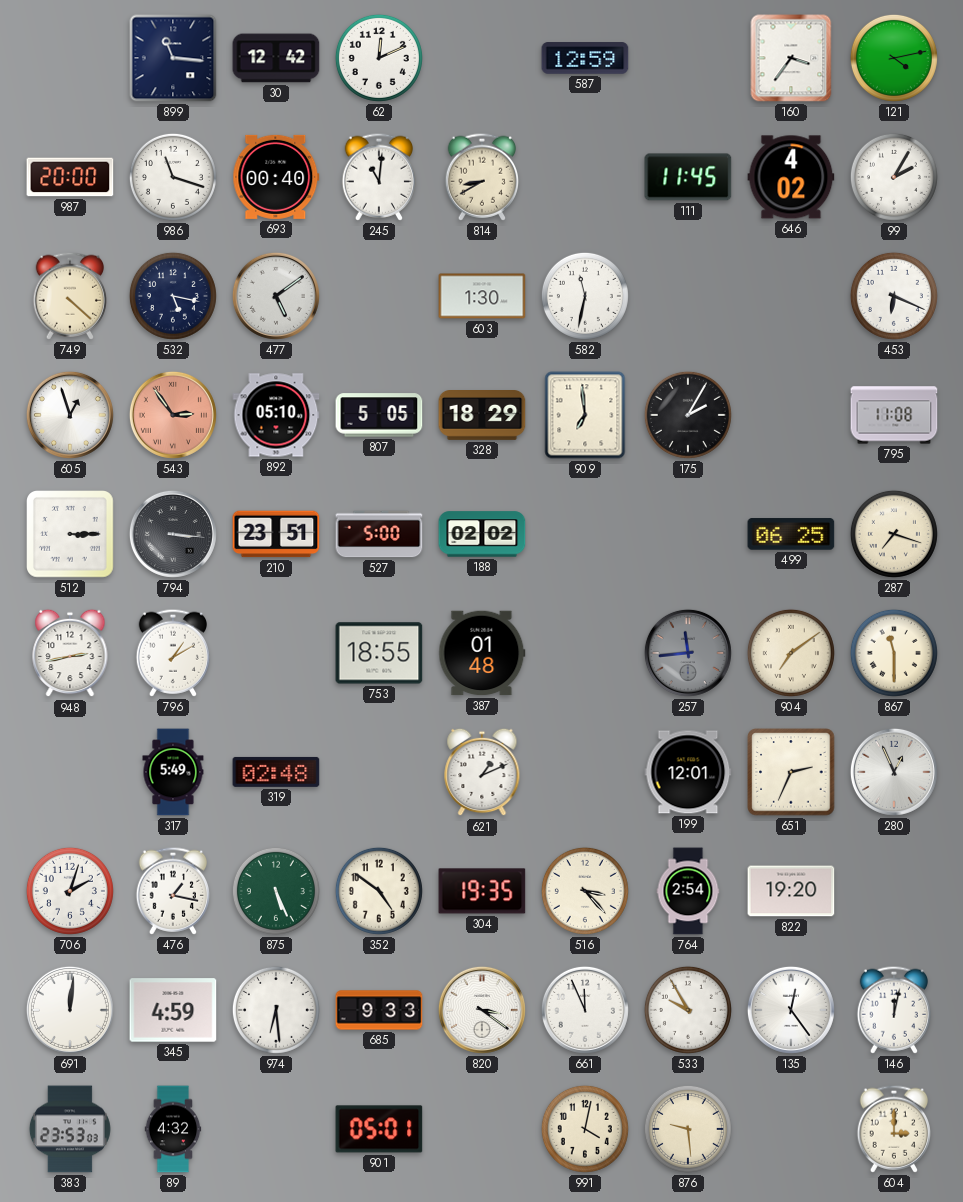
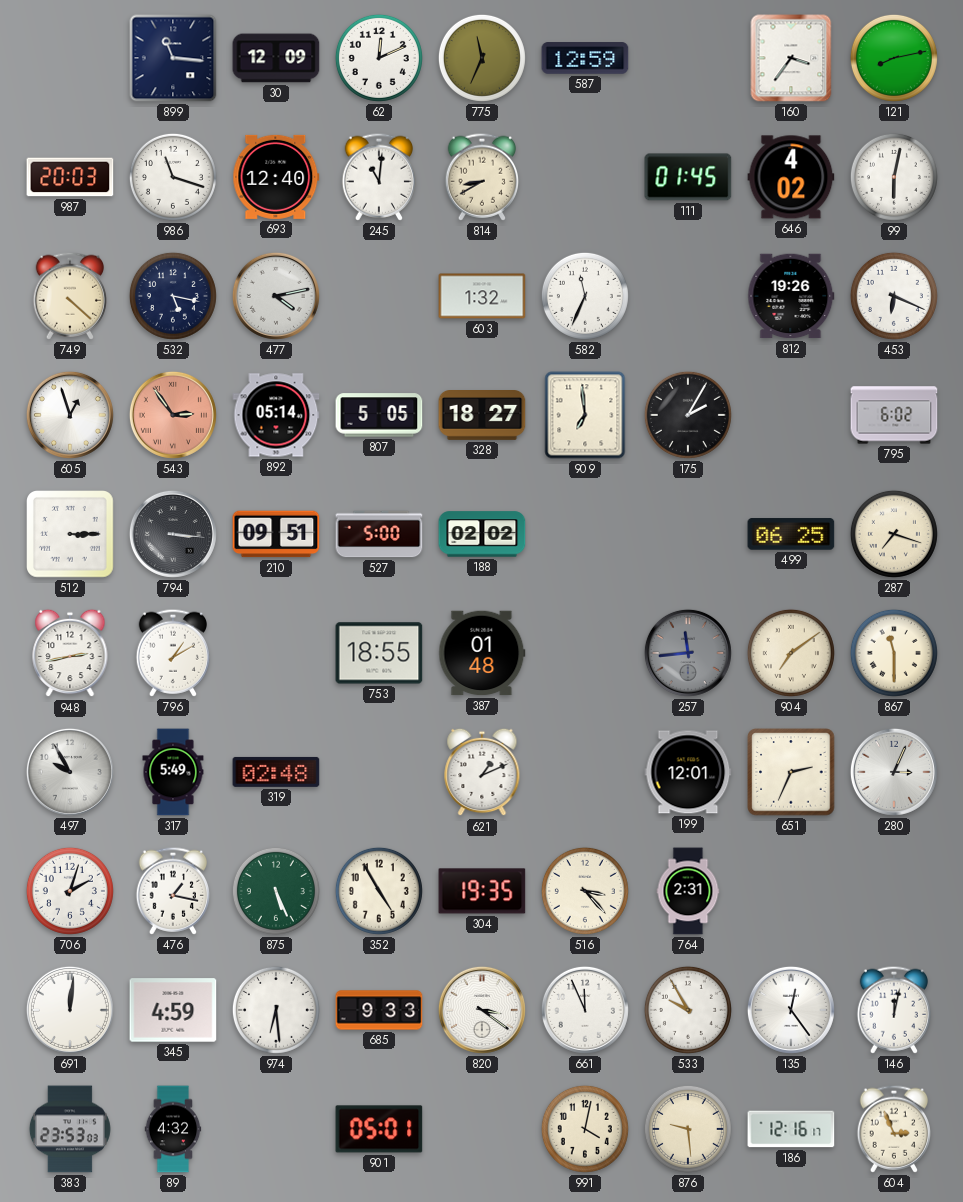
30: 12:42 -> 12:09
775: none -> 11:34
121: 4:13 -> 8:13
987: 20:00 -> 20:03
693: 00:40 -> 12:40
111: 11:45 -> 01:45
99: 2:05 -> 6:02
477: 5:09 -> 4:13
603: 1:30 -> 1:32
582: 11:32 -> 11:34
812: none -> 19:26
892: 05:10 -> 05:14
328: 18:29 -> 18:27
795: 11:08 -> 6:02
210: 23:51 -> 09:51
497: none -> 9:55
280: 12:56 -> 3:04
352: 4:51 -> 4:55
764: 2:54 -> 2:31
822: 19:20 -> none
186: none -> 12:16
604: 3:00 -> 2:56
